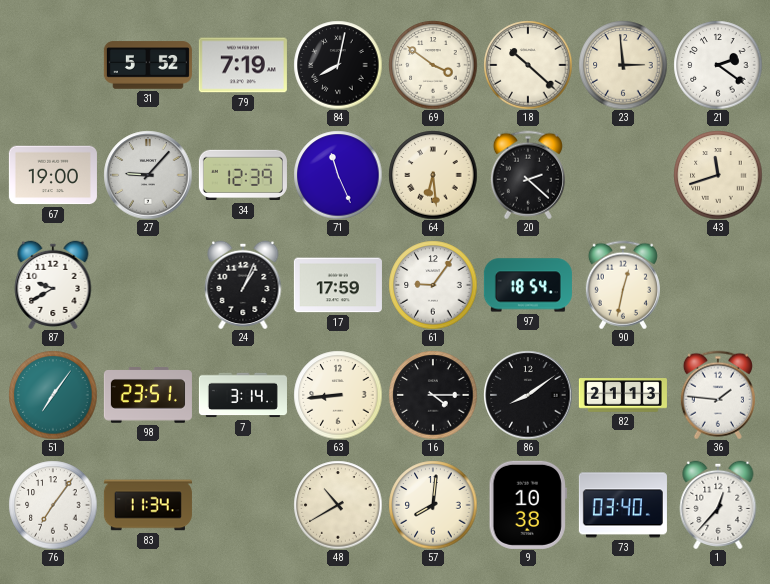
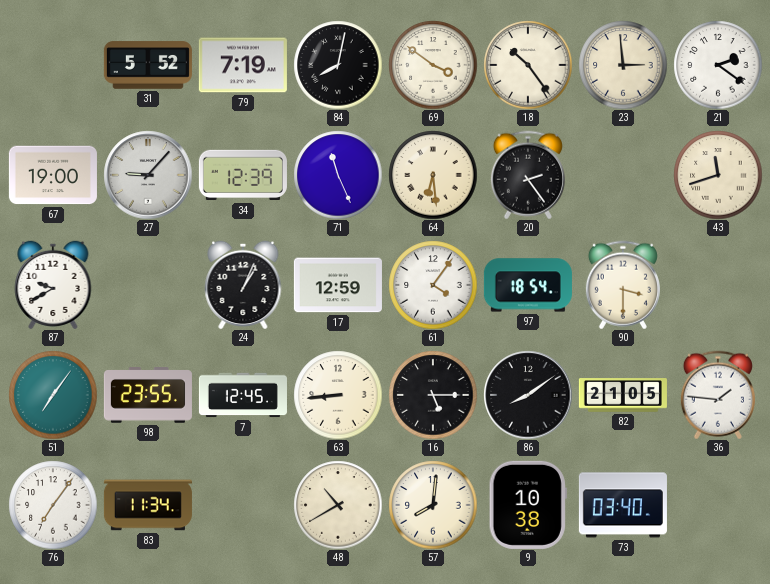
18: 10:22 -> 10:24
20: 2:22 -> 2:24
17: 17:59 -> 12:59
61: 9:06 -> 4:06
90: 12:32 -> 3:30
98: 23:51 -> 23:55
7: 3:14 -> 12:45
16: 4:15 -> 5:15
82: 21:13 -> 21:05
1: 12:37 -> none
